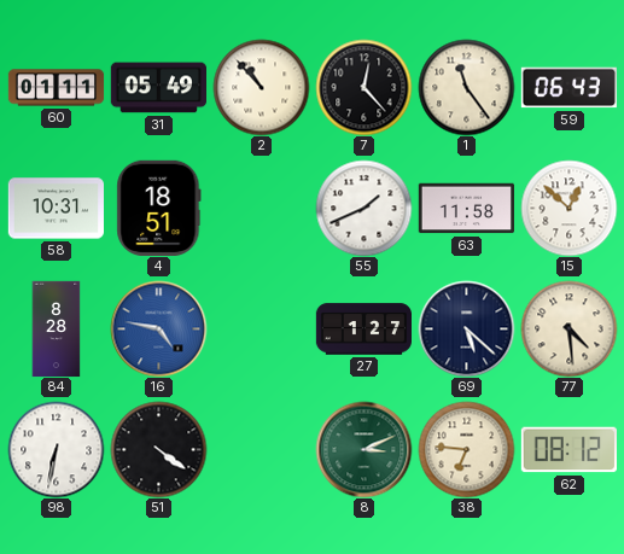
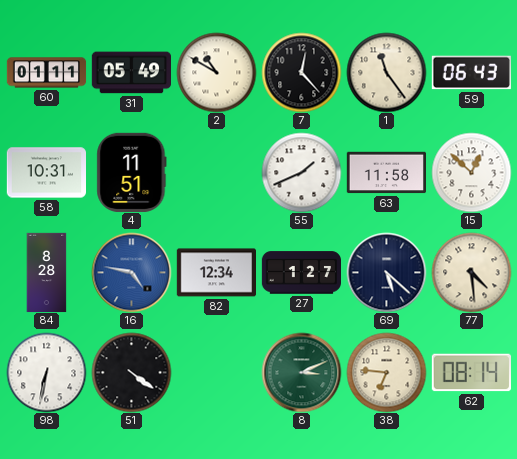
2: 10:53 -> 10:50
4: 18:51 -> 11:51
82: none -> 12:34
62: 08:12 -> 08:14
